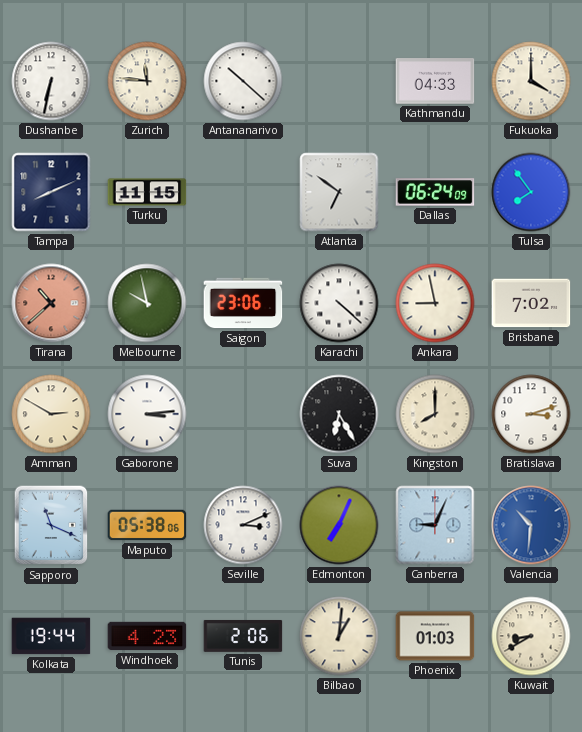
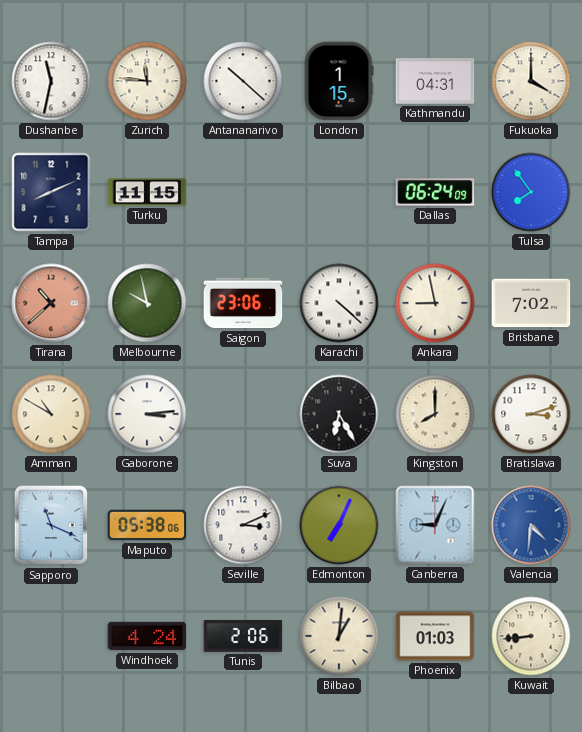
Dushanbe: 6:32 -> 11:32
London: none -> 1:15
Kathmandu: 04:33 -> 04:31
Atlanta: 6:51 -> none
Amman: 2:50 -> 10:50
Valencia: 10:31 -> 4:31
Kolkata: 19:44 -> none
Windhoek: 4:23 -> 4:24
Kuwait: 8:40 -> 8:44
